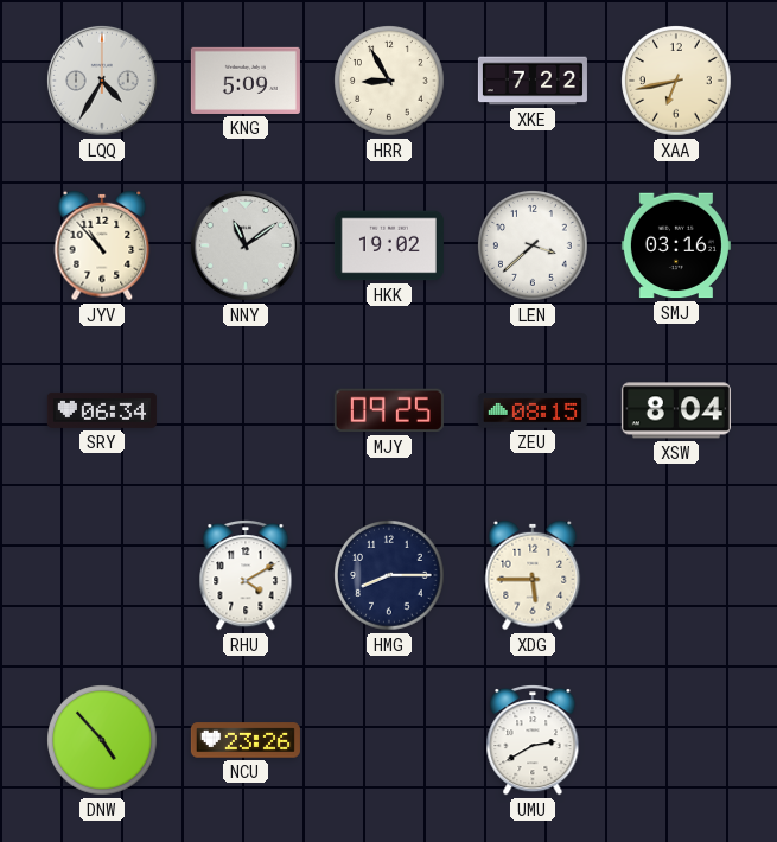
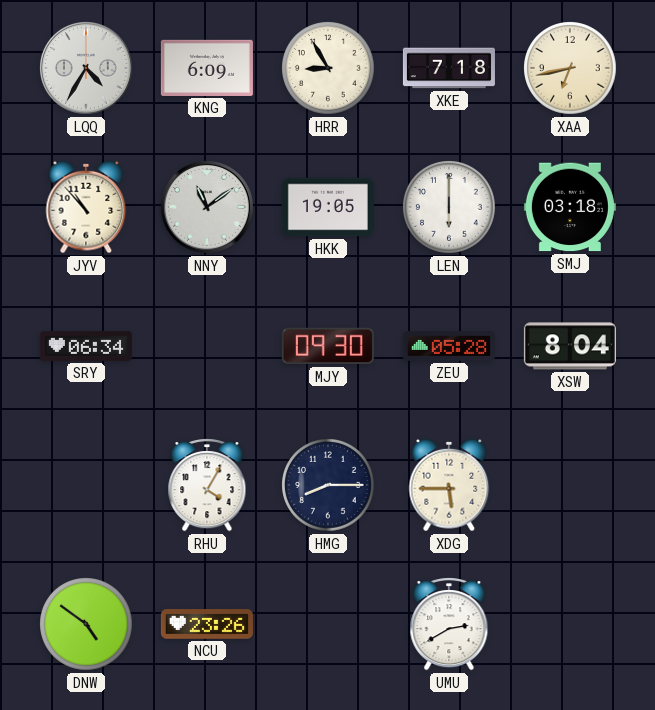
KNG: 5:09 -> 6:09
XKE: 7:22 -> 7:18
HKK: 19:02 -> 19:05
LEN: 3:38 -> 6:00
SMJ: 03:16 -> 03:18
MJY: 09:25 -> 09:30
ZEU: 08:15 -> 05:28
RHU: 4:10 -> 4:05
DNW: 4:53 -> 4:51
